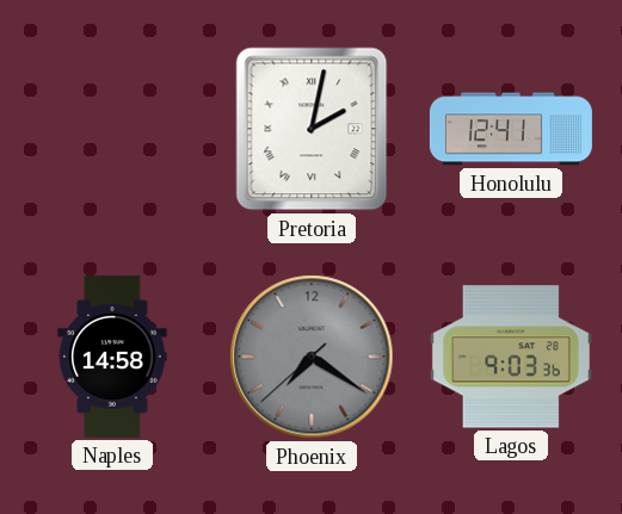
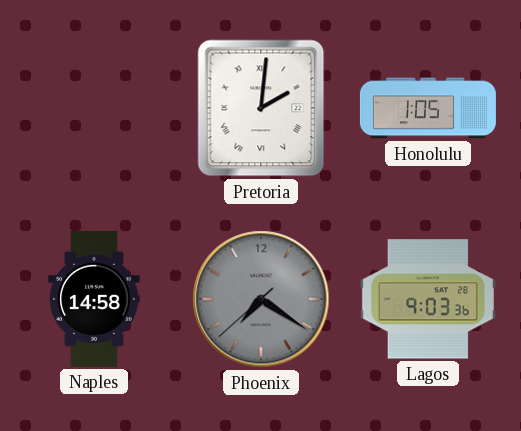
Pretoria: 2:02 -> 2:01
Honolulu: 12:41 -> 1:05
